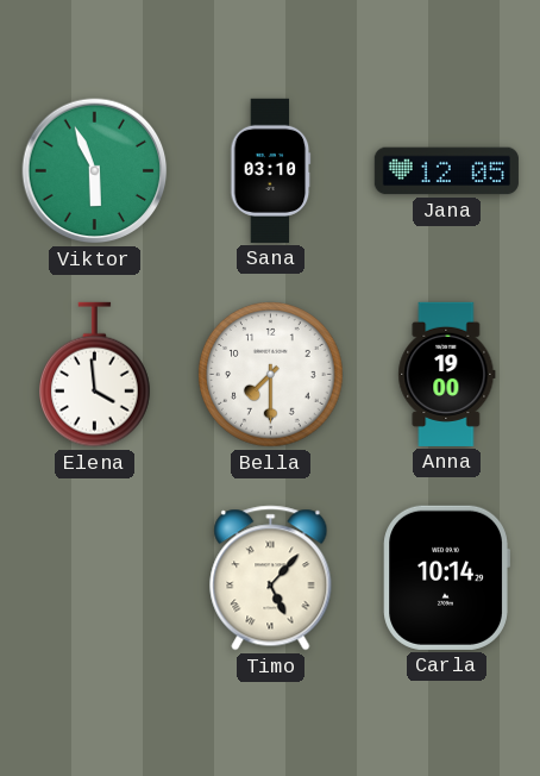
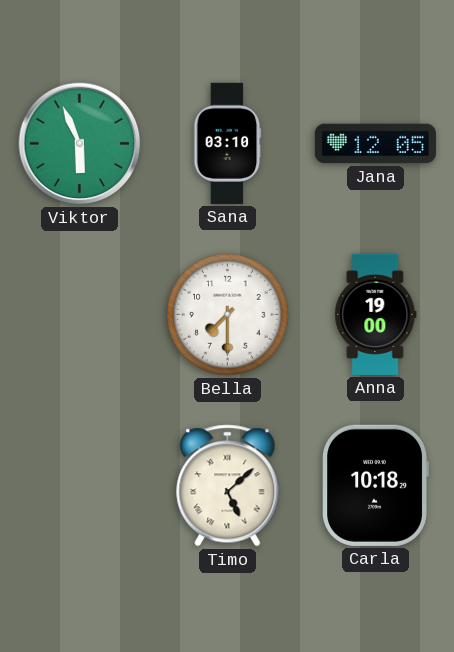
Elena: 3:59 -> none
Timo: 5:07 -> 5:08
Carla: 10:14 -> 10:18
